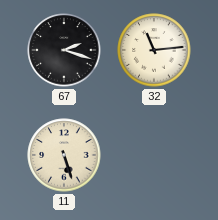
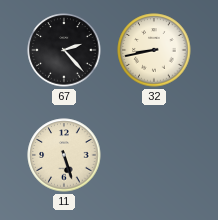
67: 2:18 -> 2:23
32: 11:14 -> 8:43
